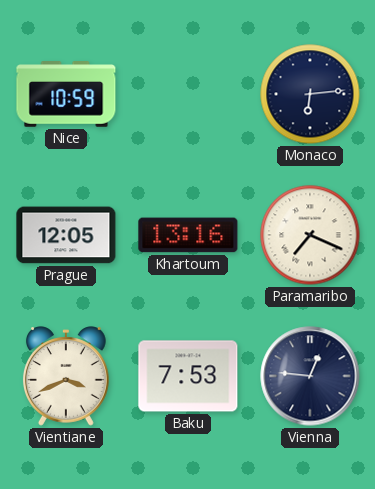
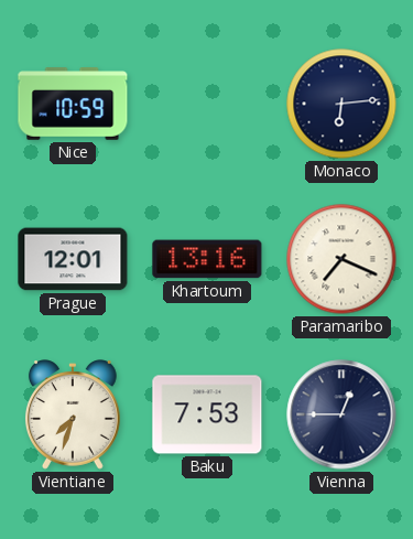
Prague: 12:05 -> 12:01
Vientiane: 3:41 -> 7:33
Vienna: 12:46 -> 12:45
